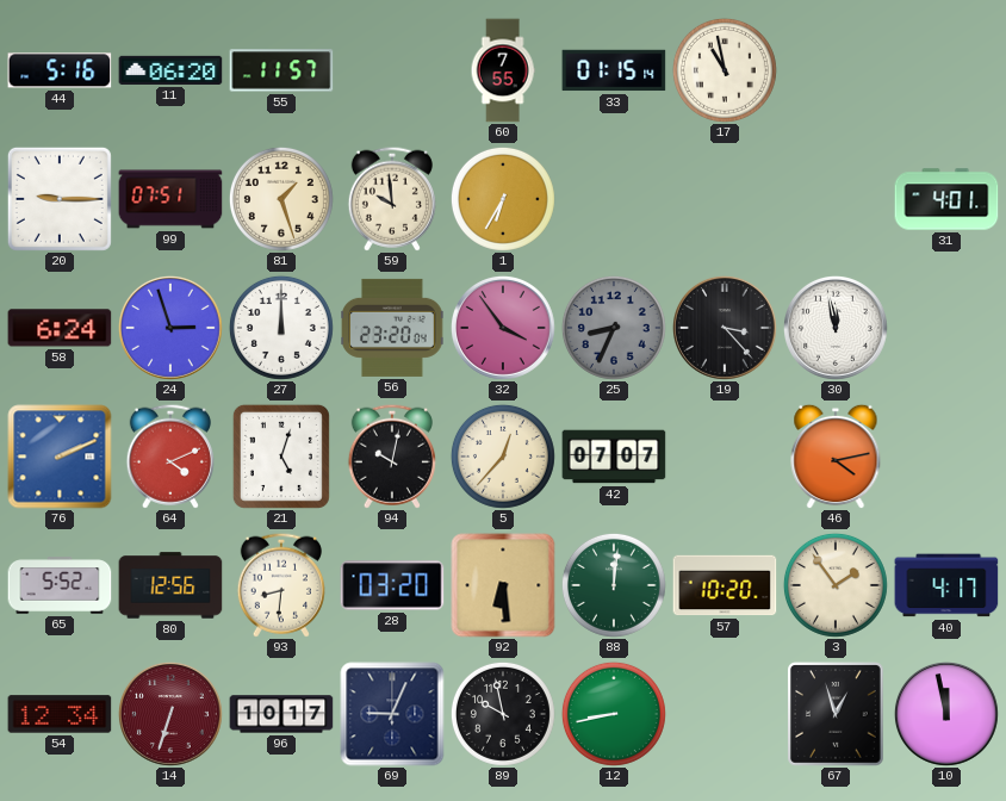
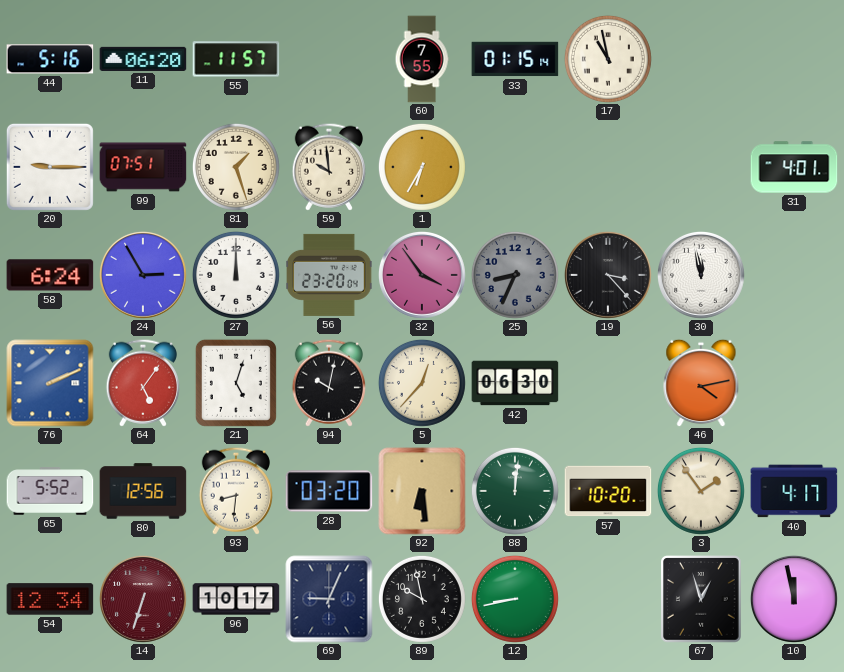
24: 2:57 -> 2:55
64: 4:11 -> 5:06
42: 07:07 -> 06:30
